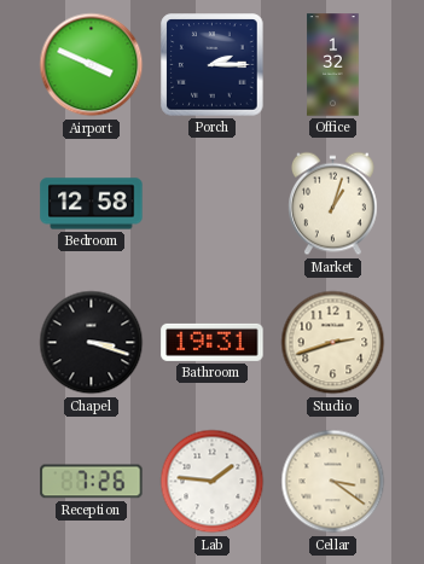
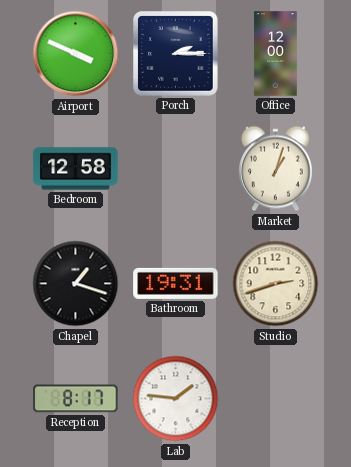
Office: 1:32 -> 12:00
Chapel: 3:18 -> 1:18
Reception: 7:26 -> 8:17
Cellar: 3:21 -> none
